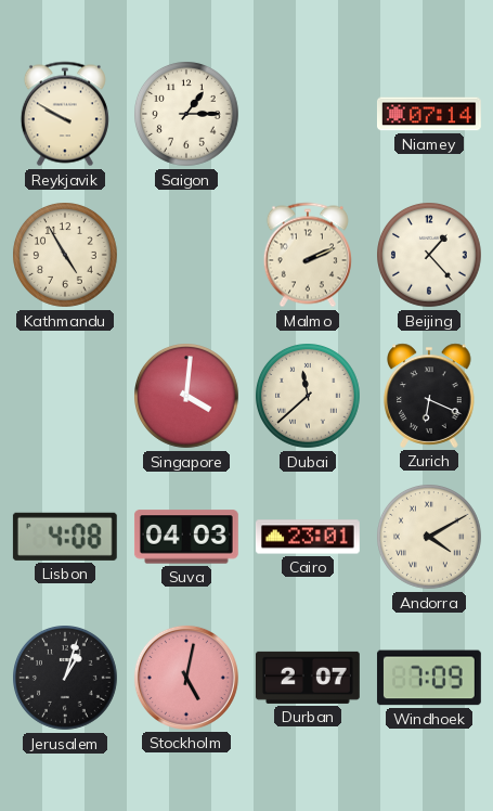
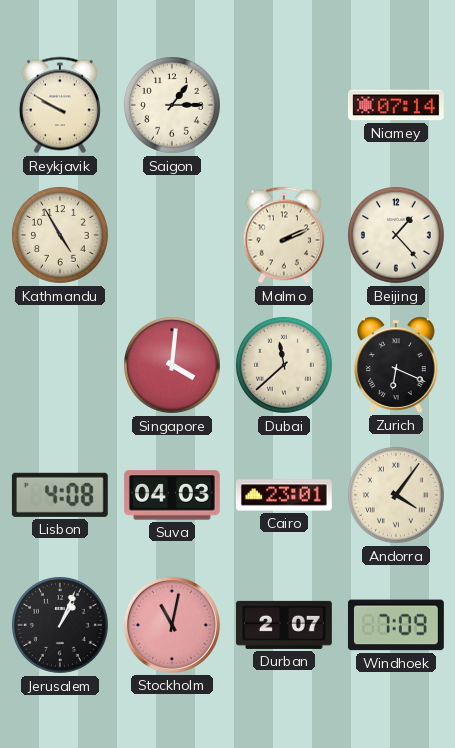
Andorra: 4:10 -> 4:06
Jerusalem: 1:03 -> 1:04
Stockholm: 5:02 -> 11:02
